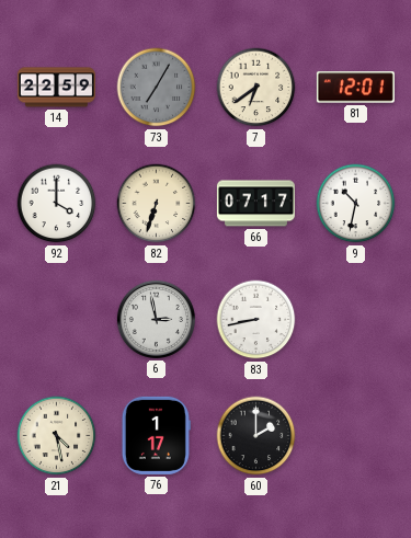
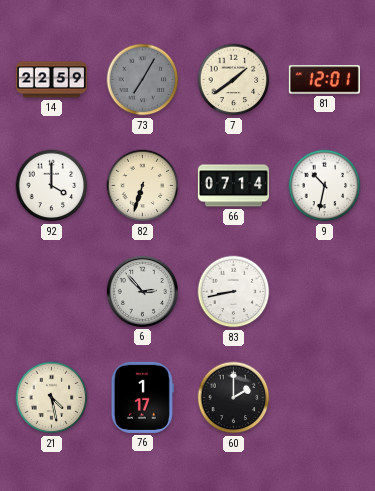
7: 6:39 -> 1:39
66: 07:17 -> 07:14
6: 2:58 -> 2:53
